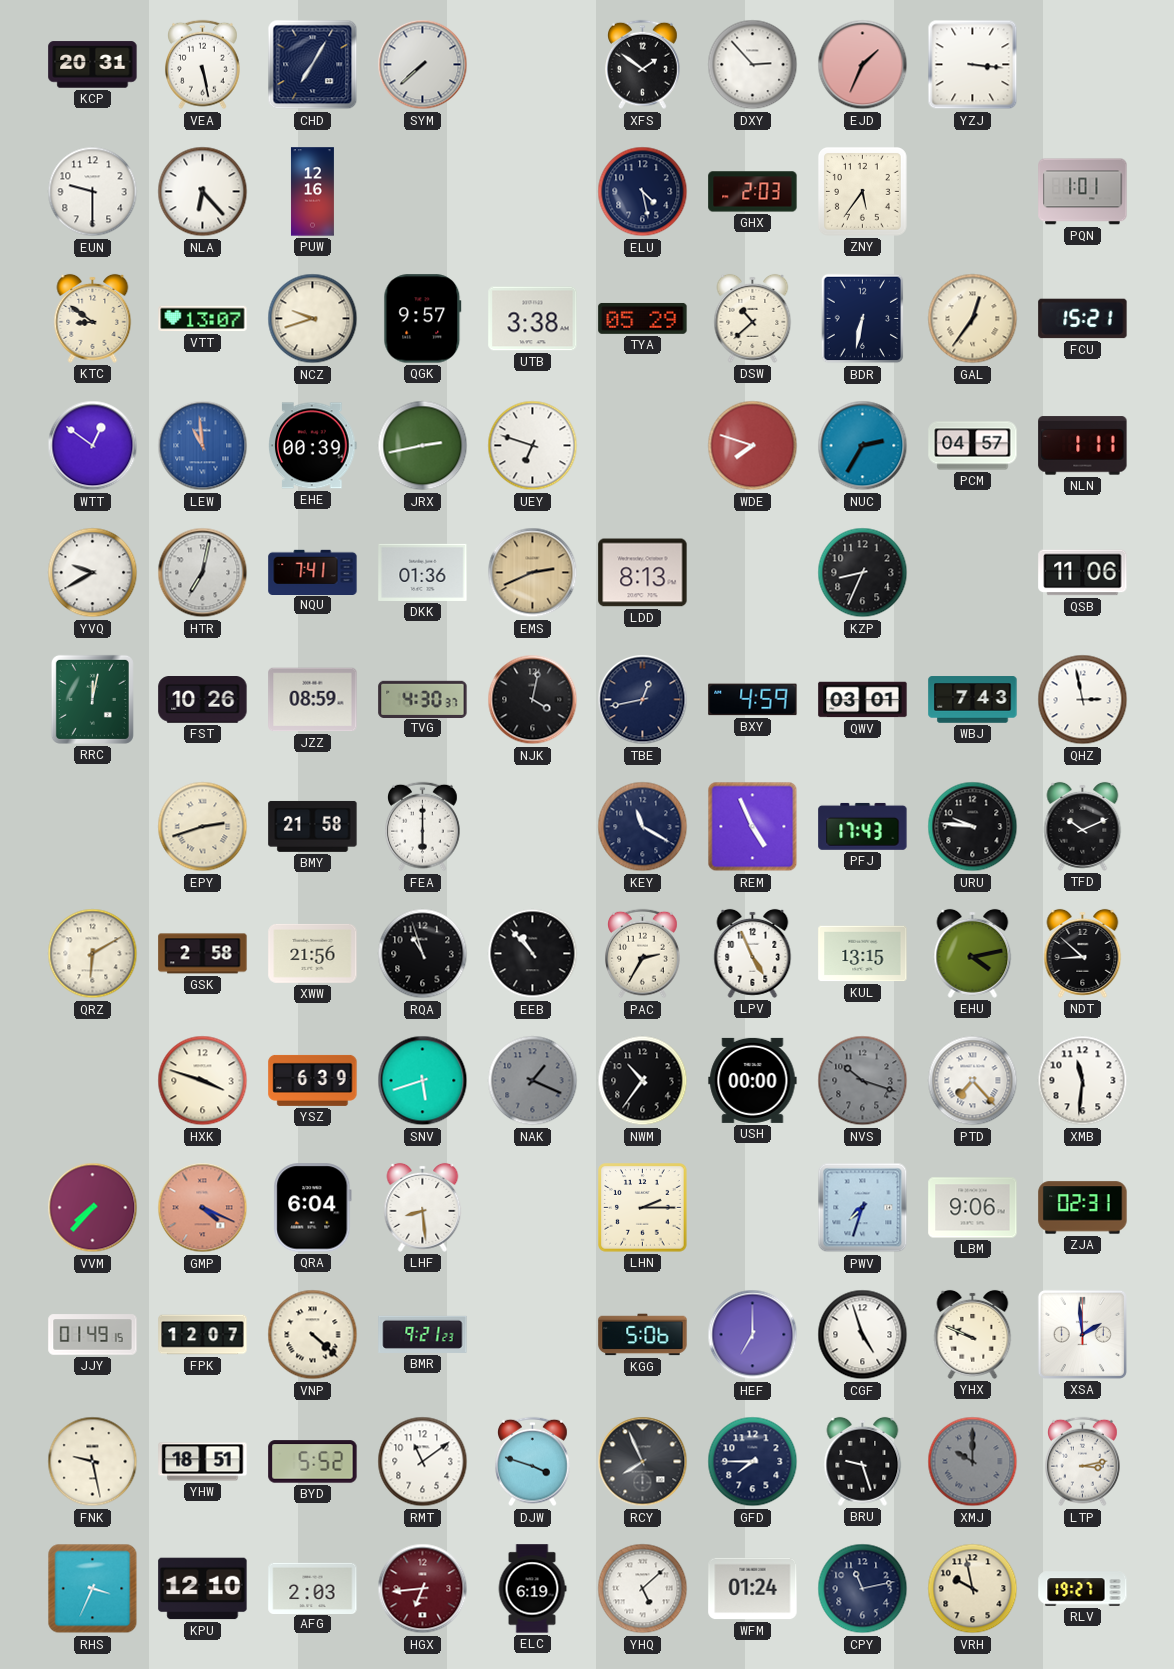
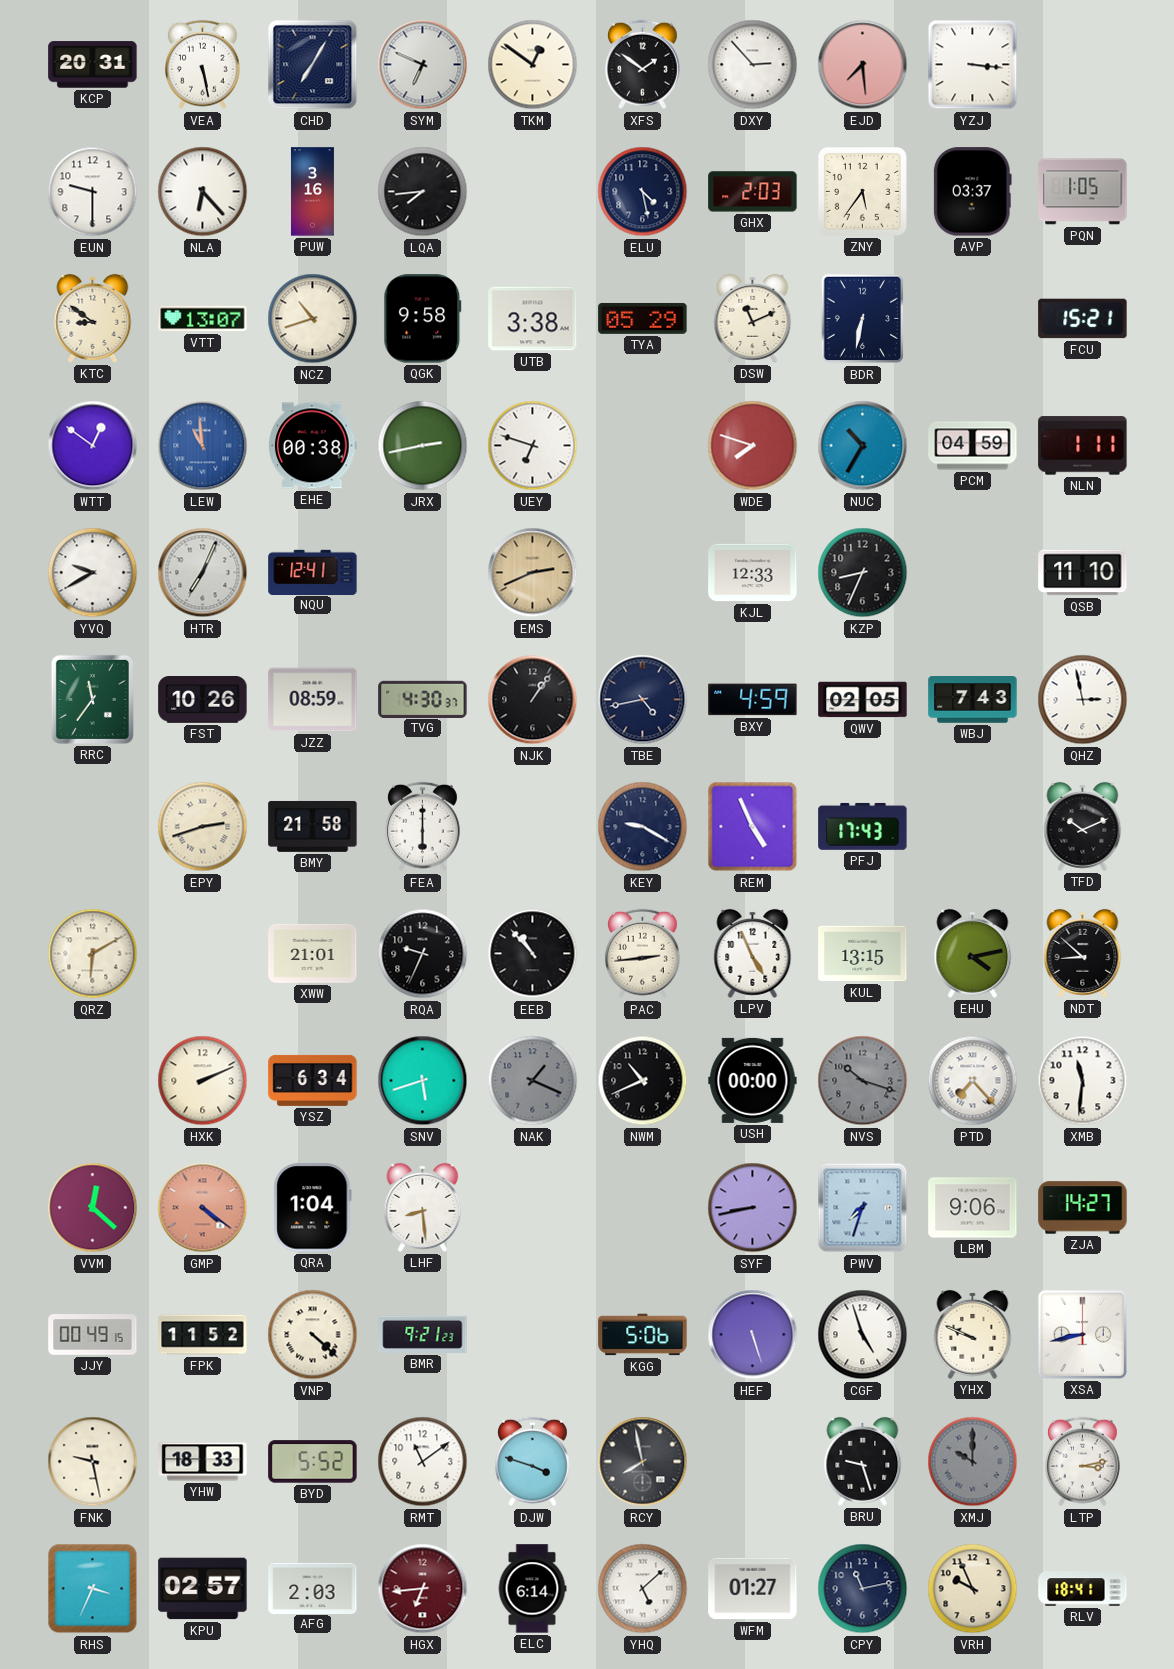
SYM: 7:38 -> 6:49
TKM: none -> 12:51
EJD: 1:34 -> 7:29
PUW: 12:16 -> 3:16
LQA: none -> 7:44
AVP: none -> 03:37
PQN: 1:01 -> 1:05
NCZ: 9:42 -> 10:42
QGK: 9:57 -> 9:58
DSW: 10:38 -> 11:11
GAL: 12:36 -> none
EHE: 00:39 -> 00:38
NUC: 2:35 -> 10:35
PCM: 04:57 -> 04:59
HTR: 7:02 -> 7:04
NQU: 7:41 -> 12:41
DKK: 01:36 -> none
LDD: 8:13 -> none
KJL: none -> 12:33
QSB: 11:06 -> 11:10
RRC: 12:02 -> 11:36
NJK: 4:02 -> 1:06
TBE: 12:43 -> 4:43
QWV: 03:01 -> 02:05
KEY: 11:20 -> 9:20
URU: 9:46 -> none
GSK: 2:58 -> none
XWW: 21:56 -> 21:01
RQA: 10:57 -> 9:34
PAC: 2:35 -> 2:44
HXK: 3:48 -> 2:11
YSZ: 6:39 -> 6:34
NWM: 10:36 -> 10:41
VVM: 7:37 -> 12:22
GMP: 4:19 -> 4:21
QRA: 6:04 -> 1:04
LHN: 2:15 -> none
SYF: none -> 8:43
ZJA: 02:31 -> 14:27
JJY: 01:49 -> 00:49
FPK: 12:07 -> 11:52
HEF: 7:00 -> 5:27
XSA: 1:59 -> 8:43
YHW: 18:51 -> 18:33
RCY: 7:56 -> 7:58
GFD: 7:45 -> none
KPU: 12:10 -> 02:57
ELC: 6:19 -> 6:14
WFM: 01:24 -> 01:27
VRH: 9:58 -> 9:56
RLV: 19:27 -> 18:41
